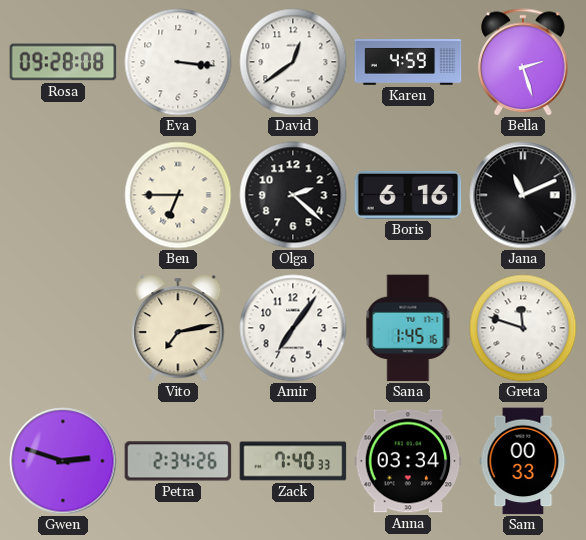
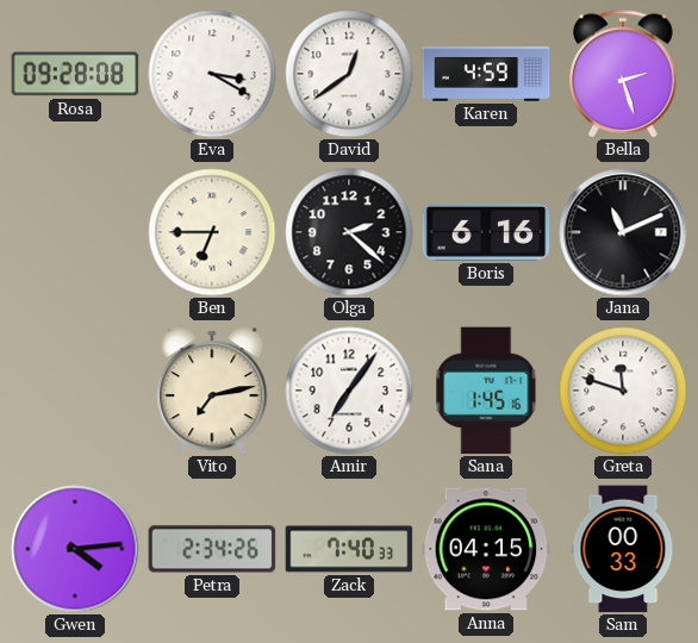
Eva: 3:16 -> 3:20
Gwen: 2:48 -> 4:14
Anna: 03:34 -> 04:15
